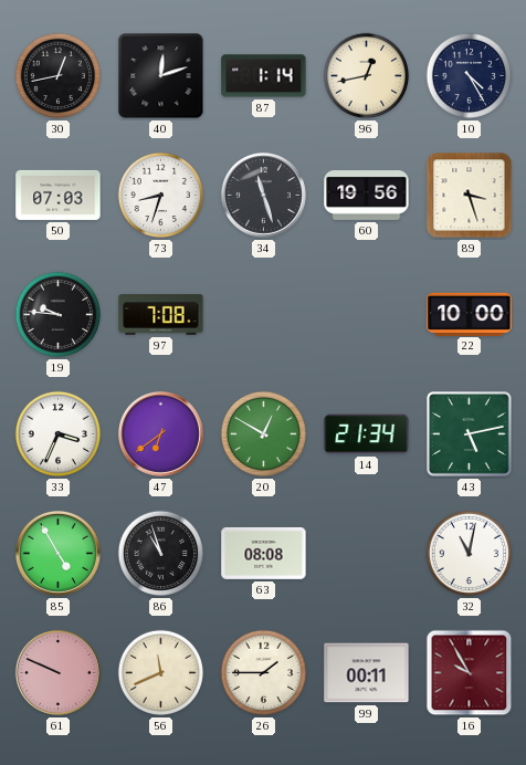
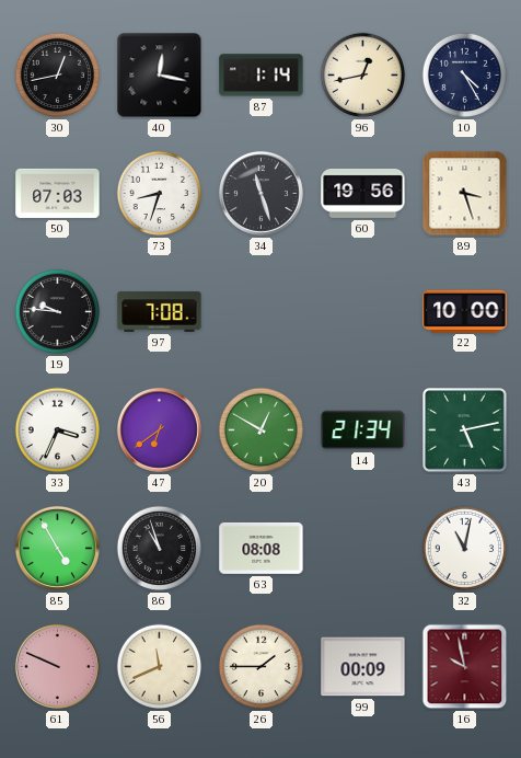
40: 12:12 -> 12:17
99: 00:11 -> 00:09
16: 9:55 -> 9:58
